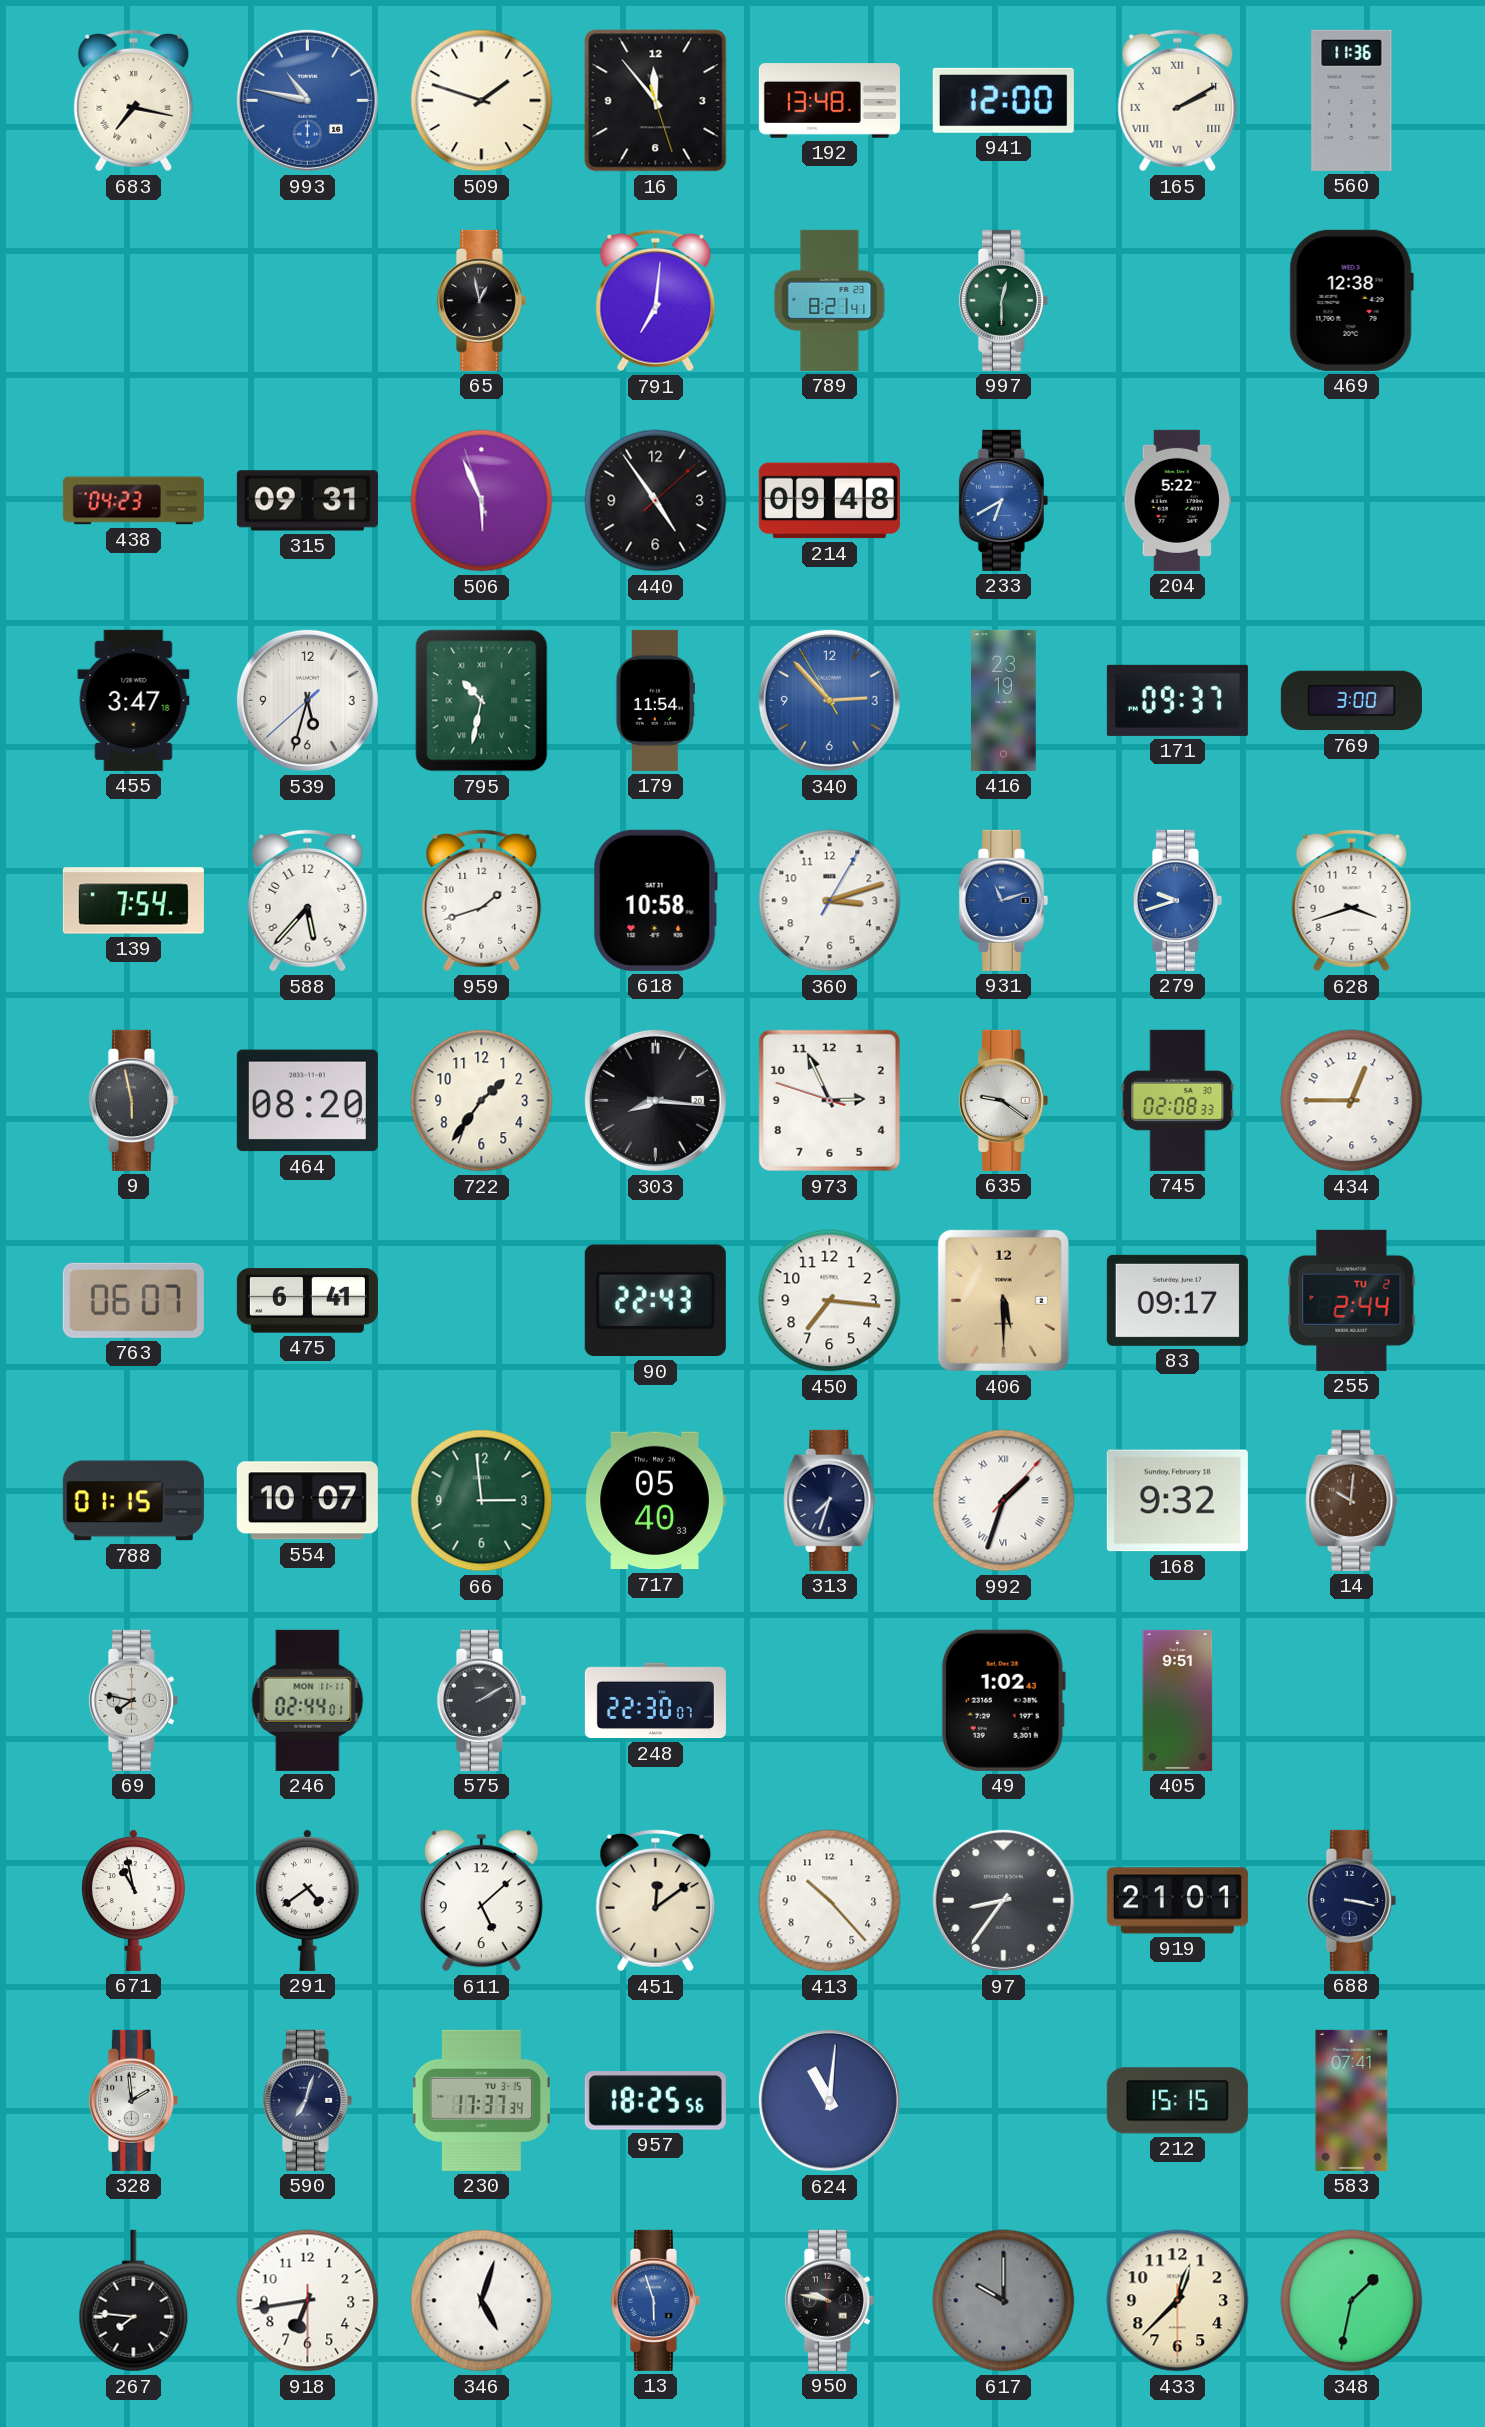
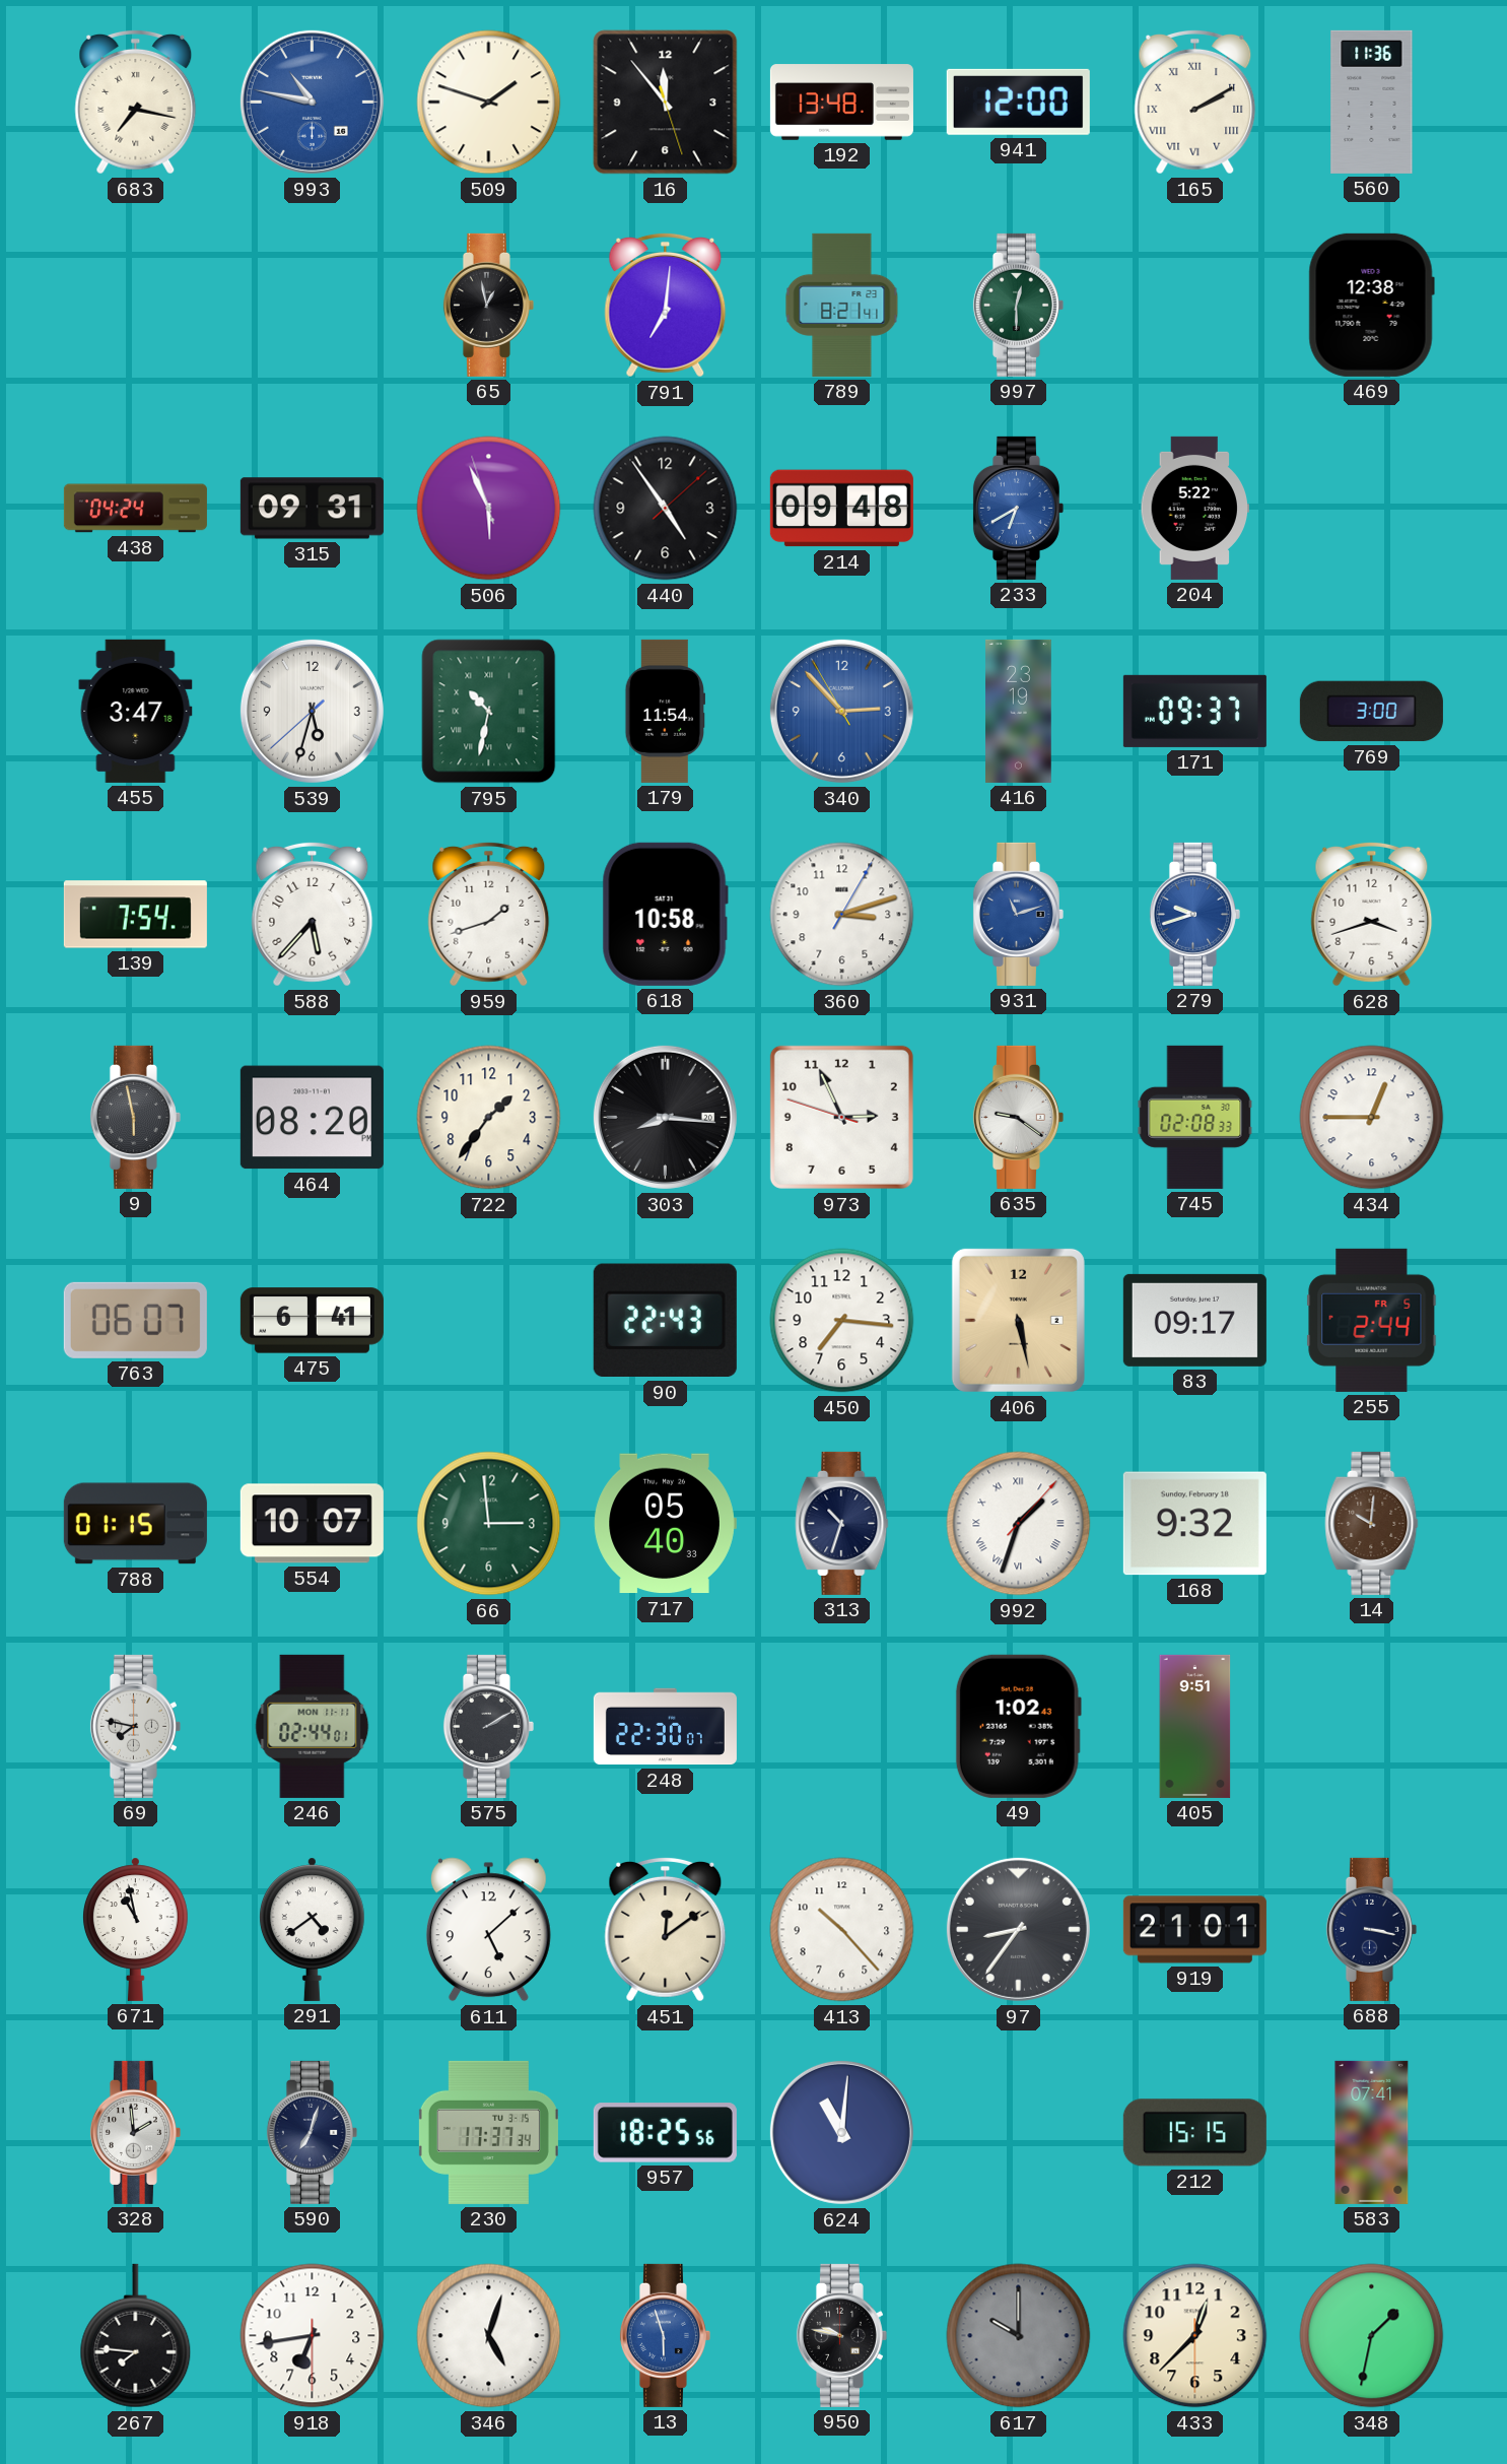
438: 04:23 -> 04:24
406: 5:30 -> 5:28
255 date: TU 2 -> FR 5
313: 7:33 -> 10:33
